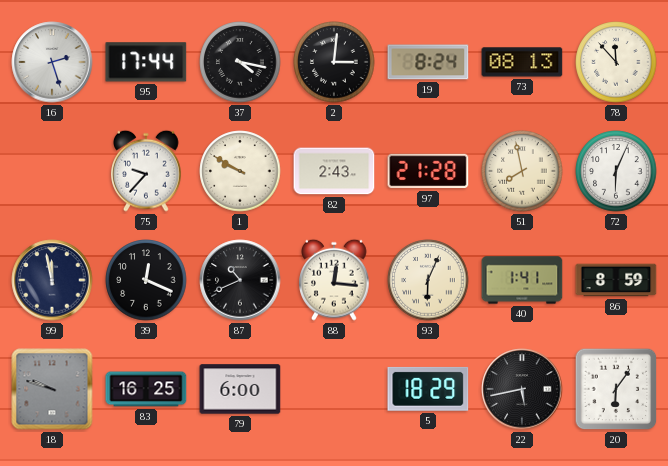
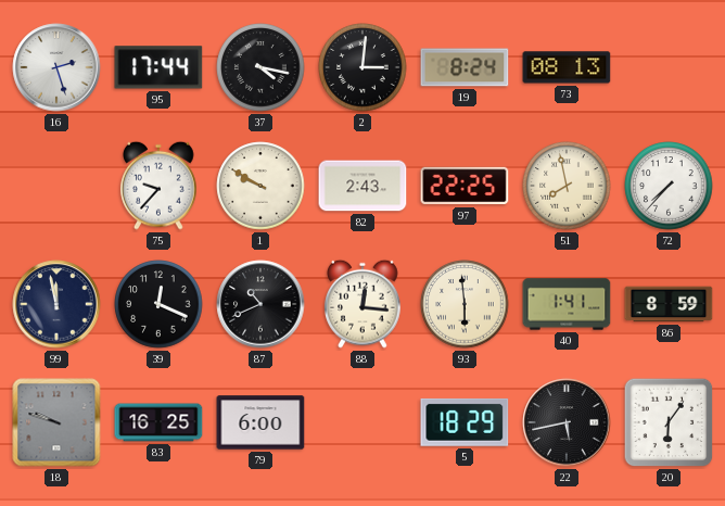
78: 11:53 -> none
97: 21:28 -> 22:25
72: 6:04 -> 7:37
93: 6:04 -> 5:59
